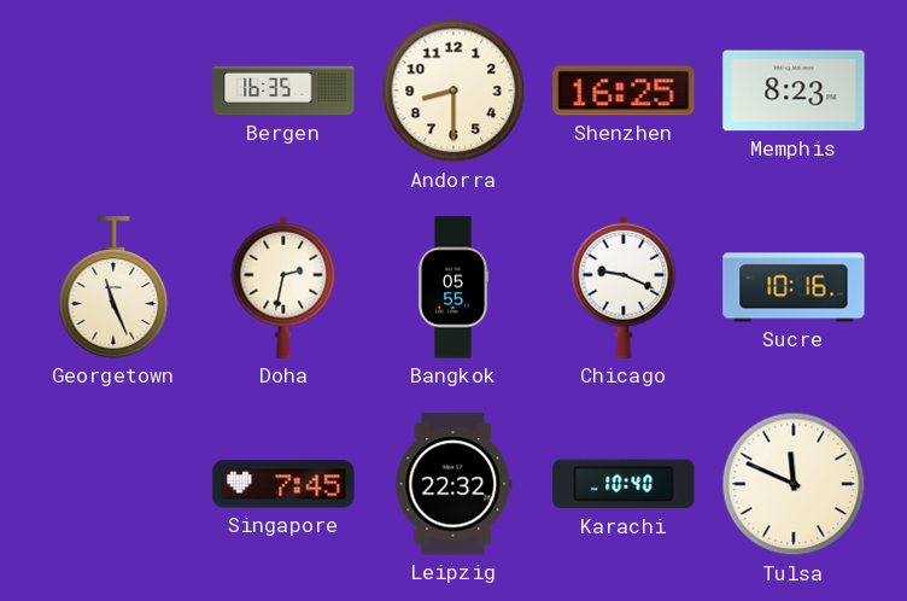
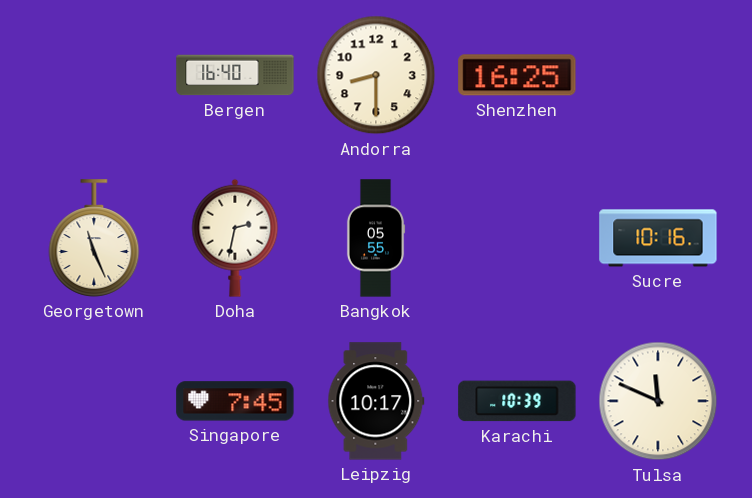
Bergen: 16:35 -> 16:40
Memphis: 8:23 -> none
Chicago: 9:19 -> none
Leipzig: 22:32 -> 10:17
Karachi: 10:40 -> 10:39
